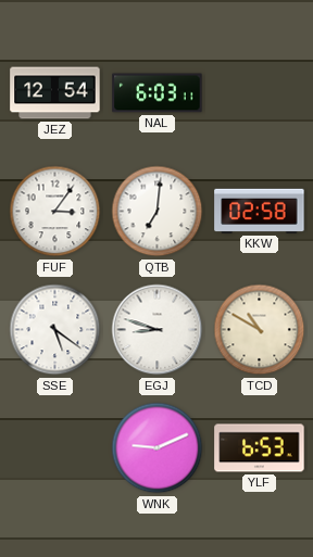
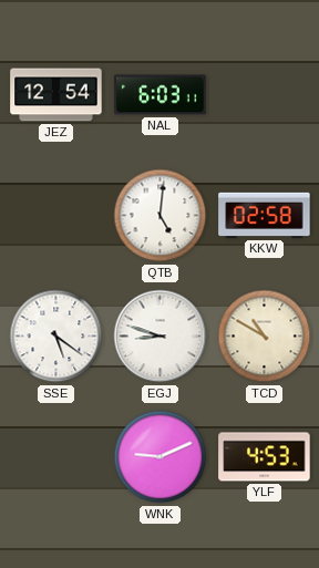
FUF: 3:06 -> none
QTB: 7:01 -> 5:01
YLF: 6:53 -> 4:53
